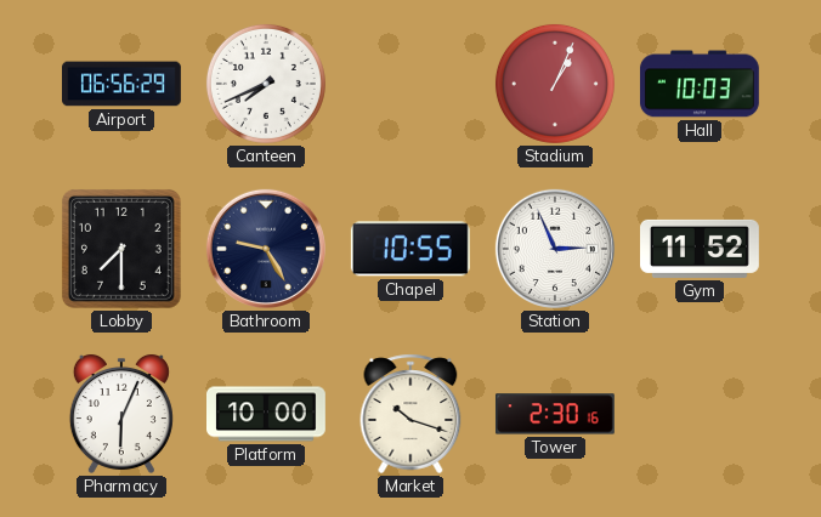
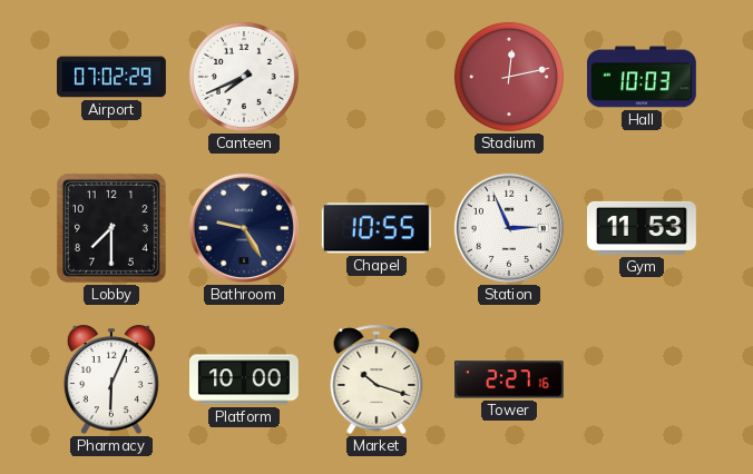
Airport: 06:56 -> 07:02
Stadium: 1:04 -> 12:13
Gym: 11:52 -> 11:53
Tower: 2:30 -> 2:27
